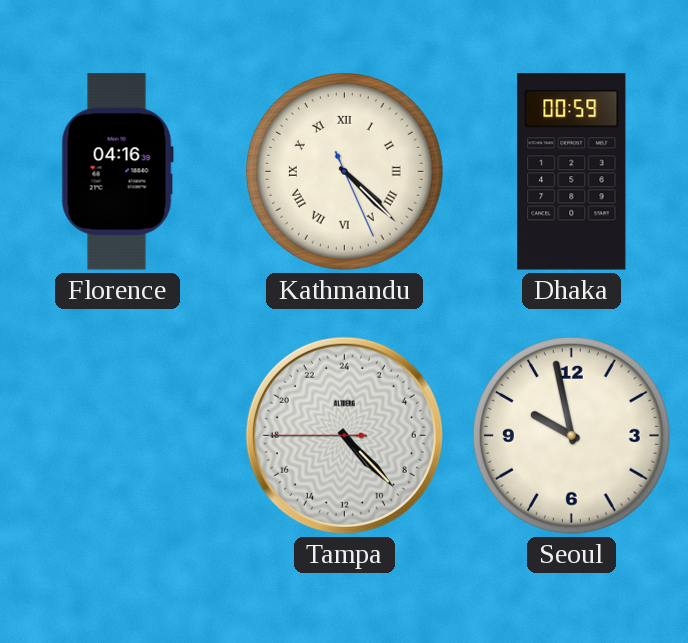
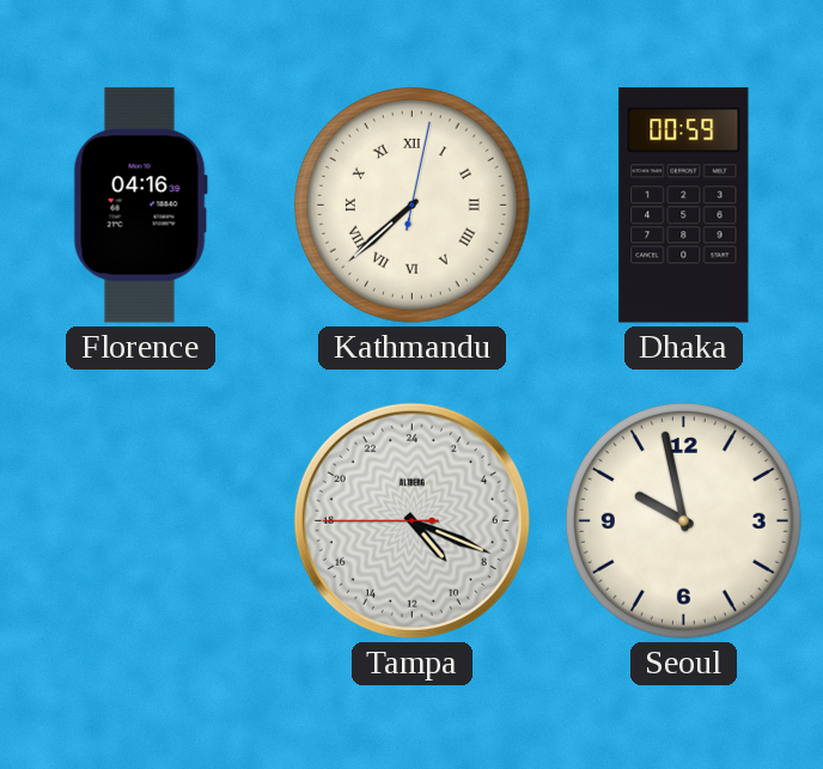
Kathmandu: 4:22 -> 7:38
Tampa: 9:22 -> 9:18
